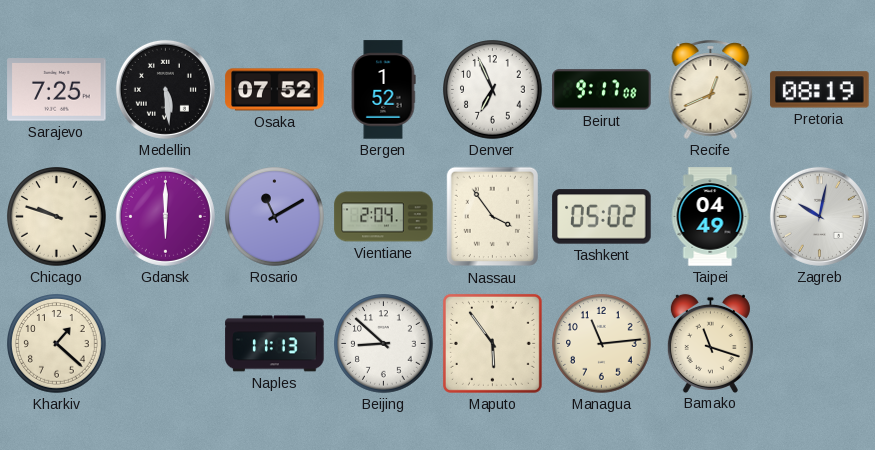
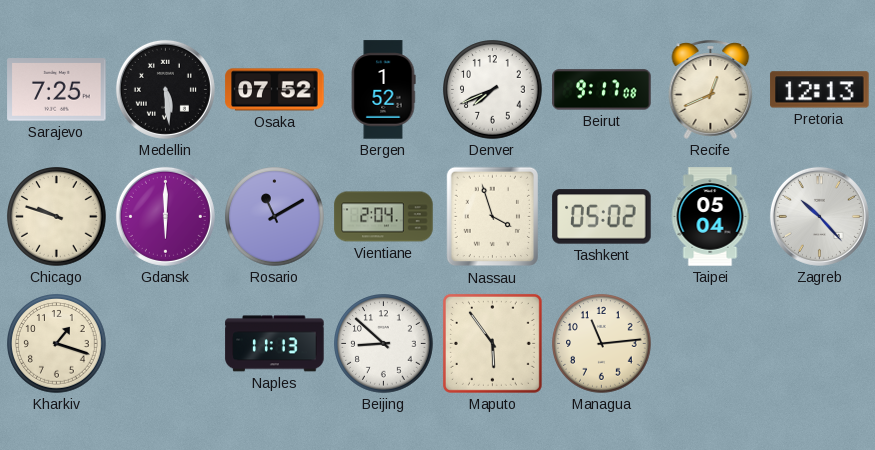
Denver: 6:56 -> 7:41
Pretoria: 08:19 -> 12:13
Nassau: 3:54 -> 3:57
Taipei: 04:49 -> 05:04
Zagreb: 10:02 -> 10:23
Kharkiv: 1:22 -> 1:18
Bamako: 11:18 -> none
